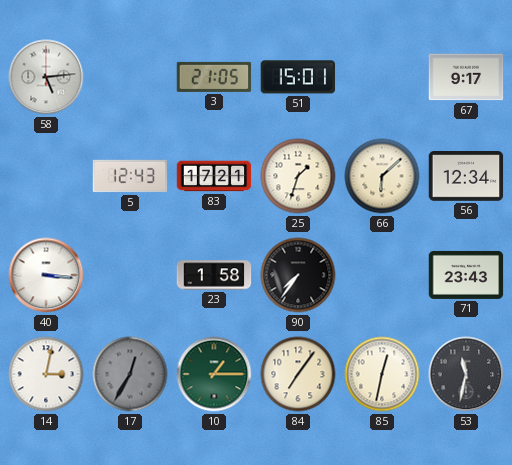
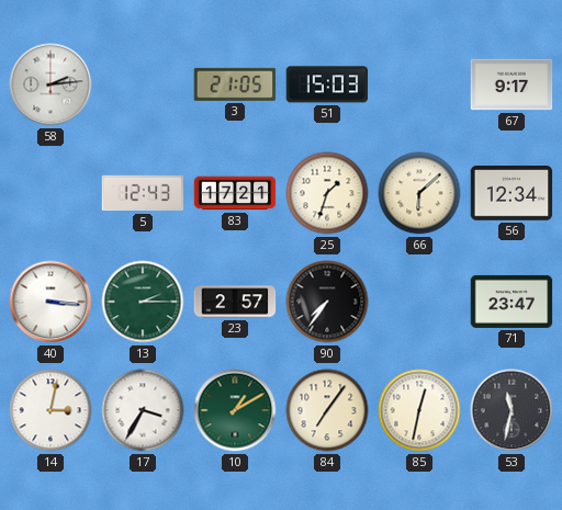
58: 5:14 -> 2:14
51: 15:01 -> 15:03
13: none -> 2:15
23: 1:58 -> 2:57
71: 23:43 -> 23:47
17: 12:35 -> 3:35
17 dial: grey -> white
10: 1:15 -> 1:10
